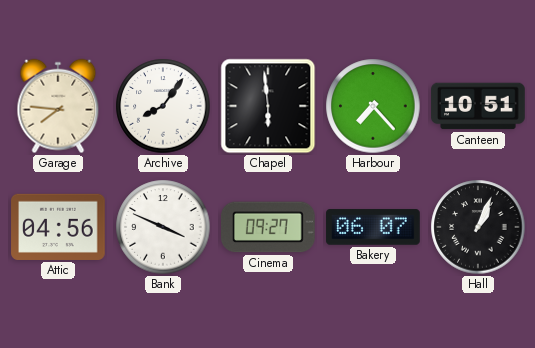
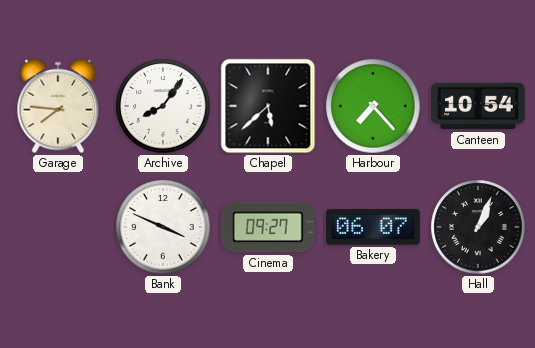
Chapel: 5:59 -> 5:38
Canteen: 10:51 -> 10:54
Attic: 04:56 -> none
